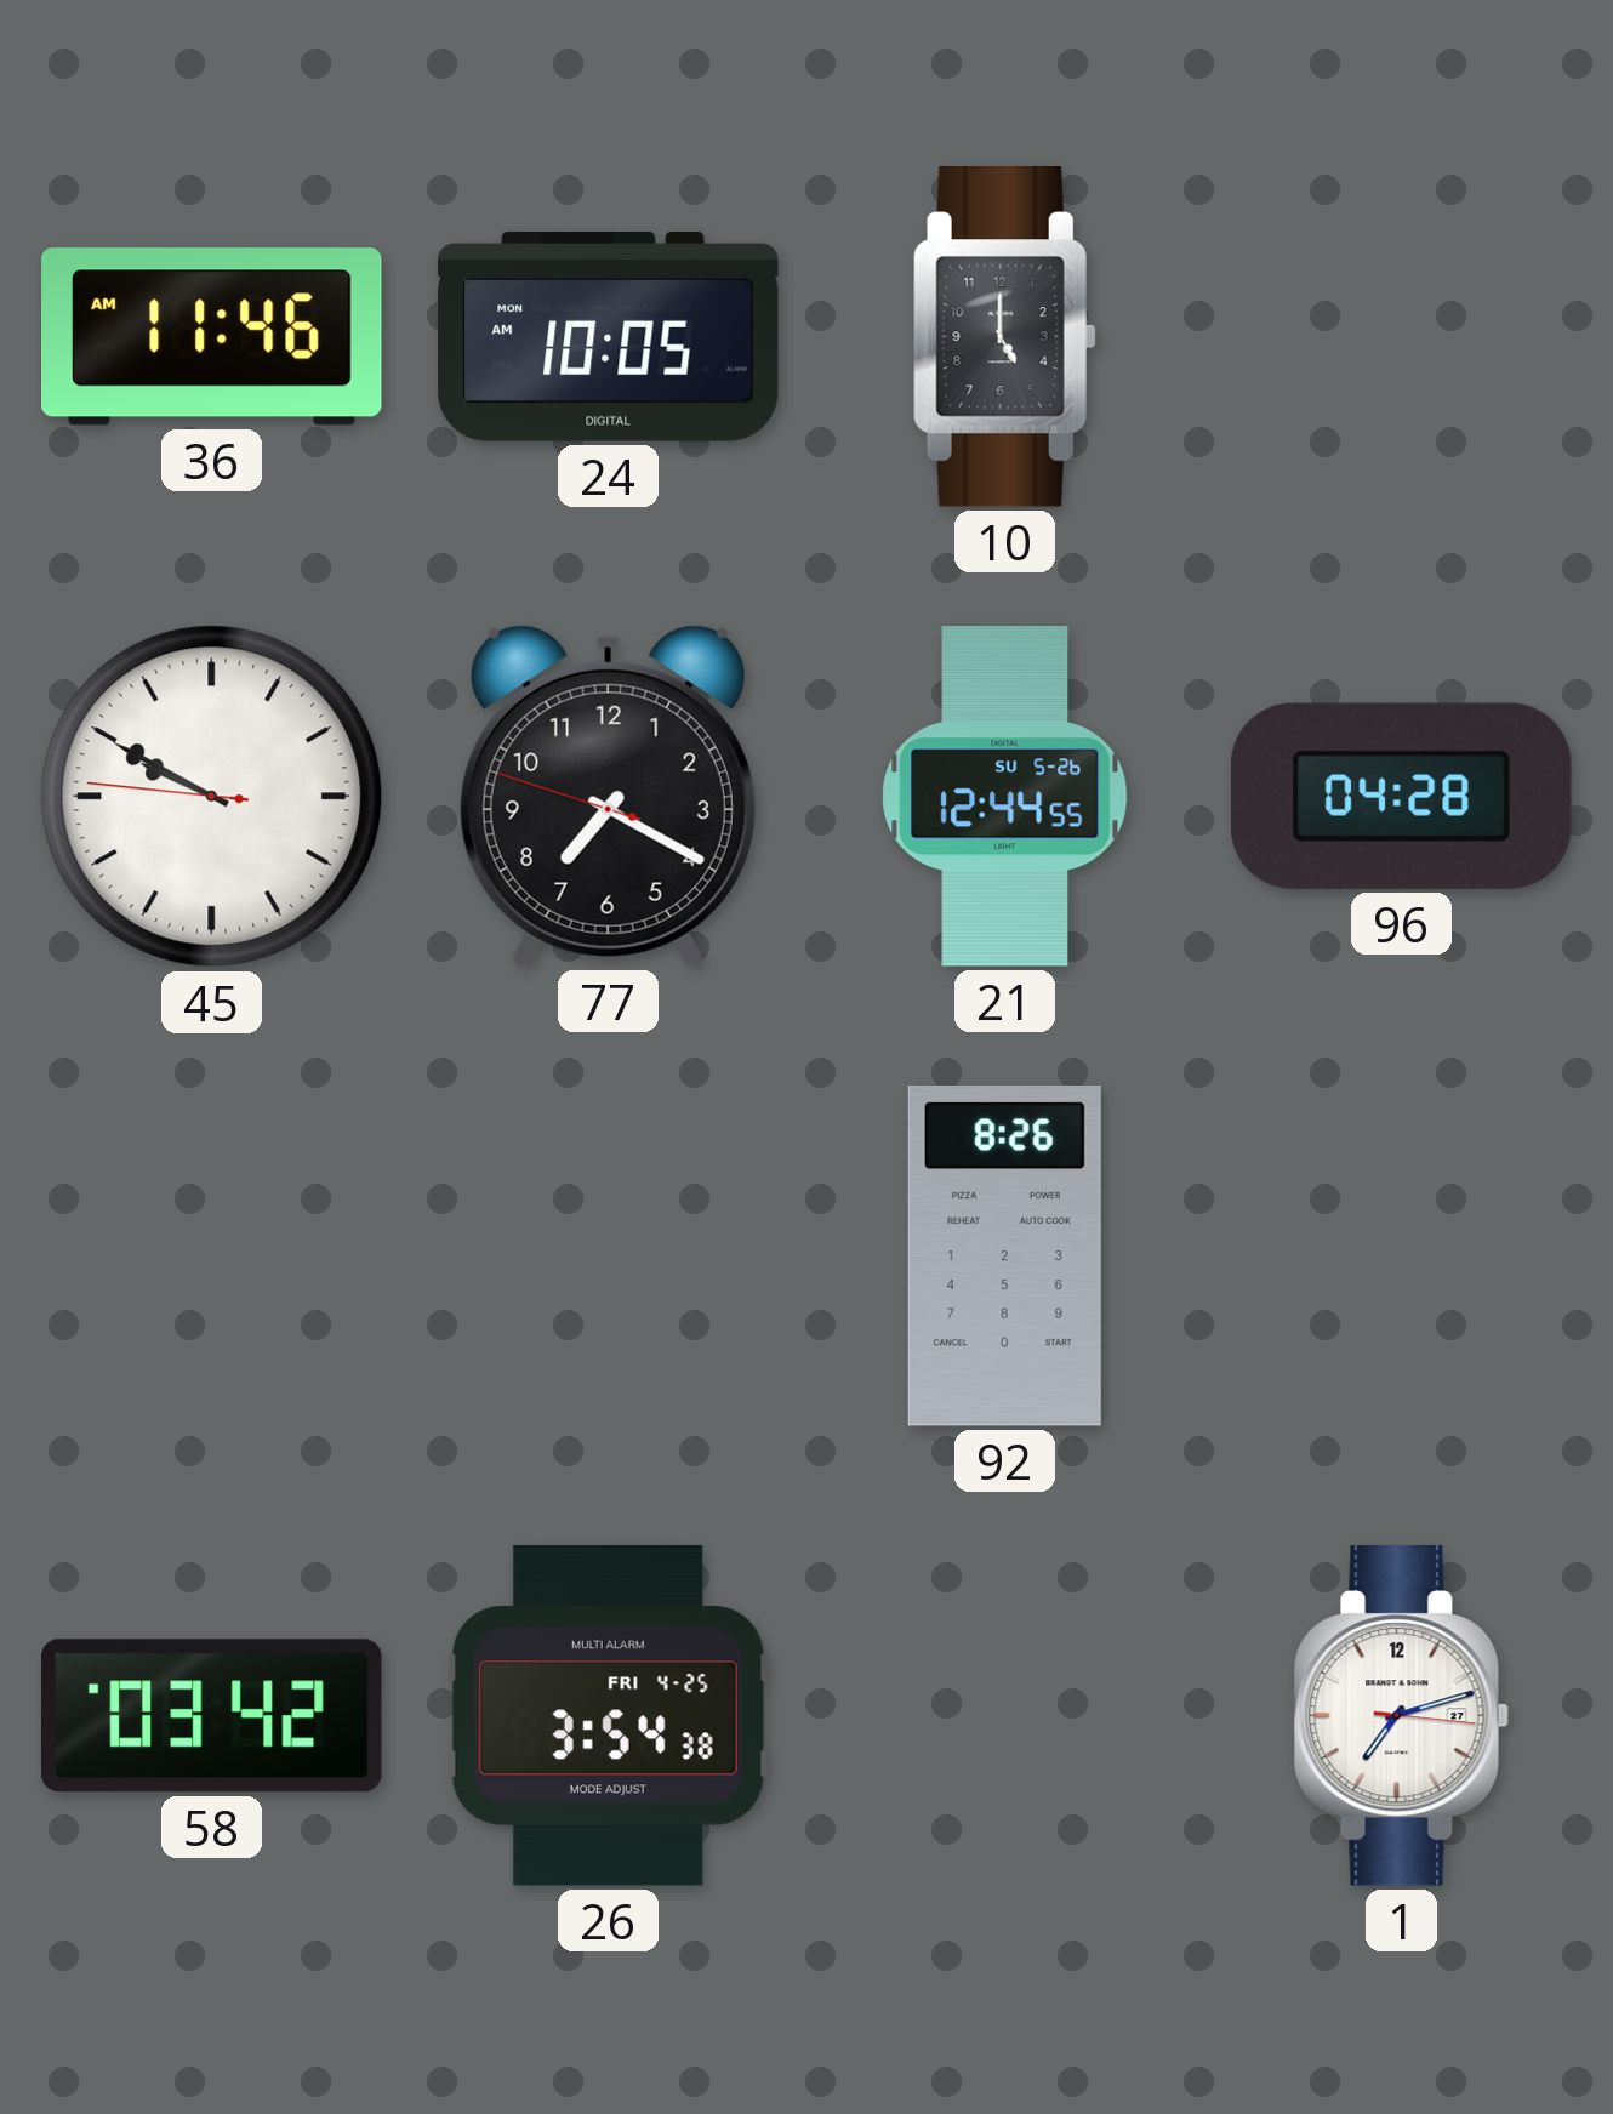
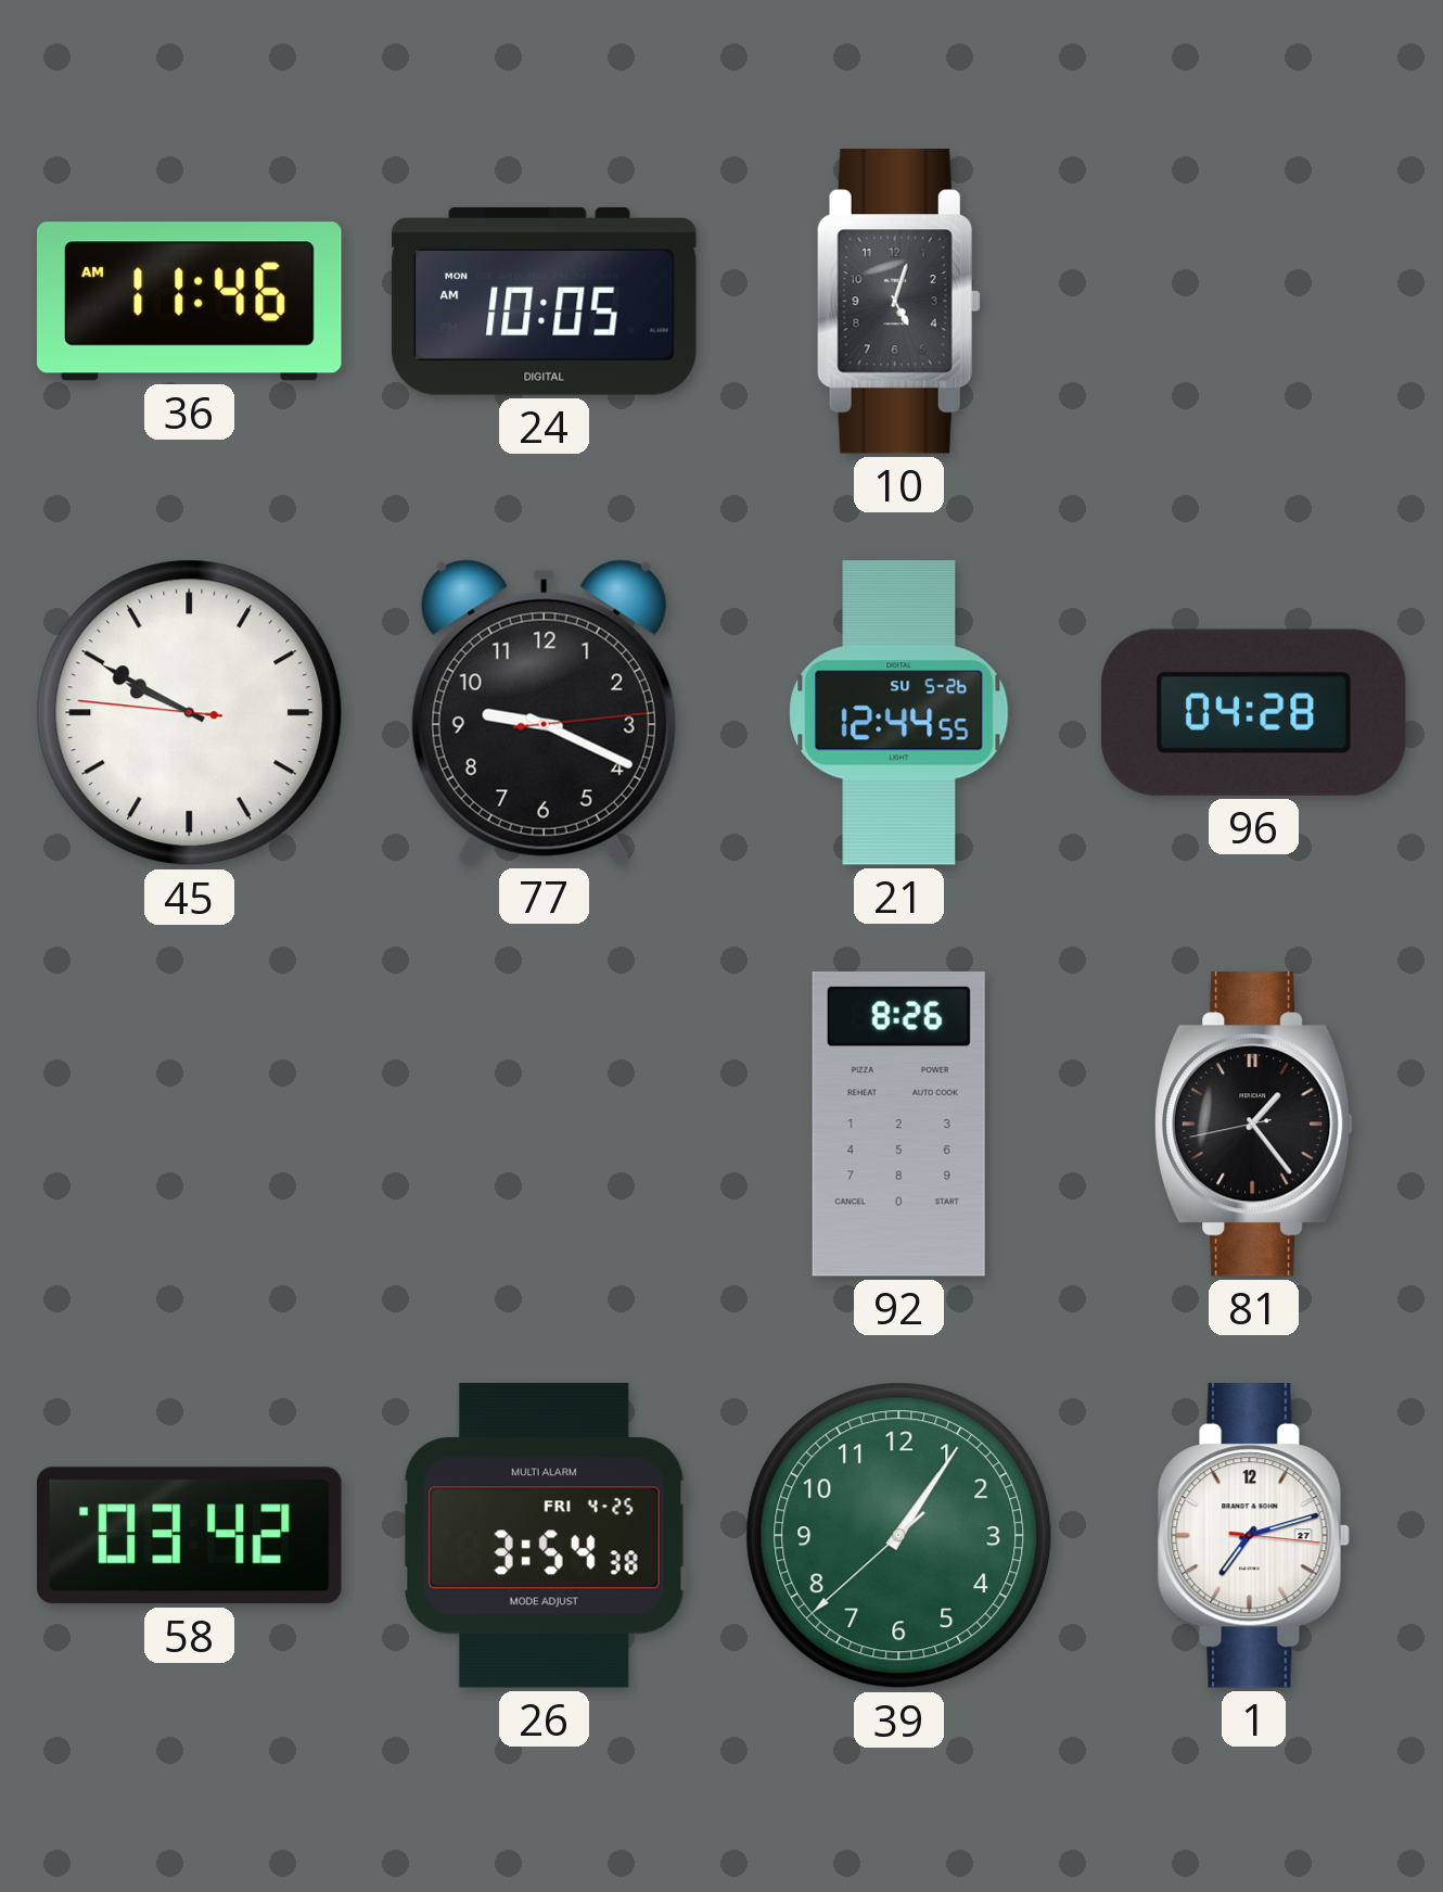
10: 5:00 -> 5:03
77: 7:19 -> 9:19
81: none -> 1:23
39: none -> 1:05
